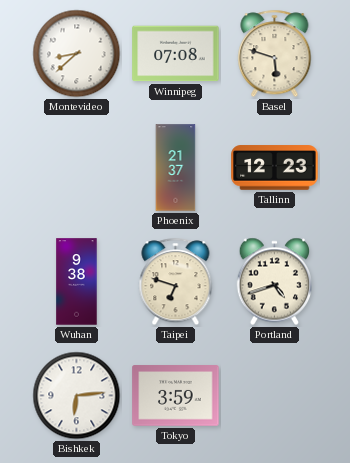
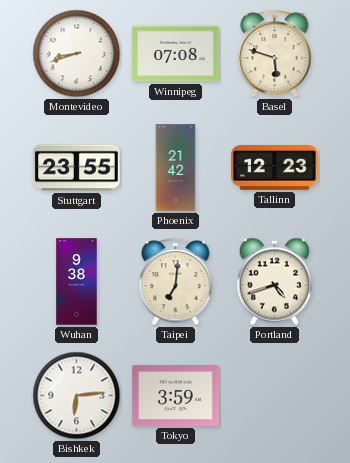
Montevideo: 8:38 -> 8:42
Stuttgart: none -> 23:55
Phoenix: 21:37 -> 21:42
Taipei: 6:48 -> 7:01
